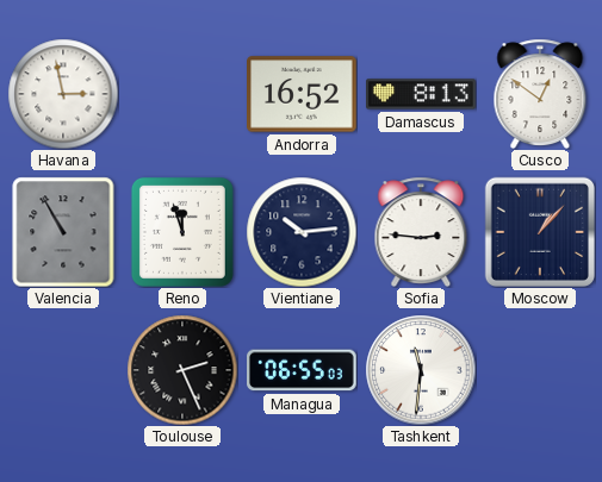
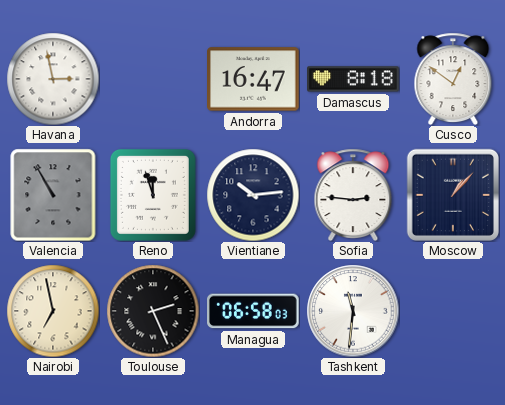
Andorra: 16:52 -> 16:47
Damascus: 8:13 -> 8:18
Nairobi: none -> 6:58
Managua: 06:55 -> 06:58
